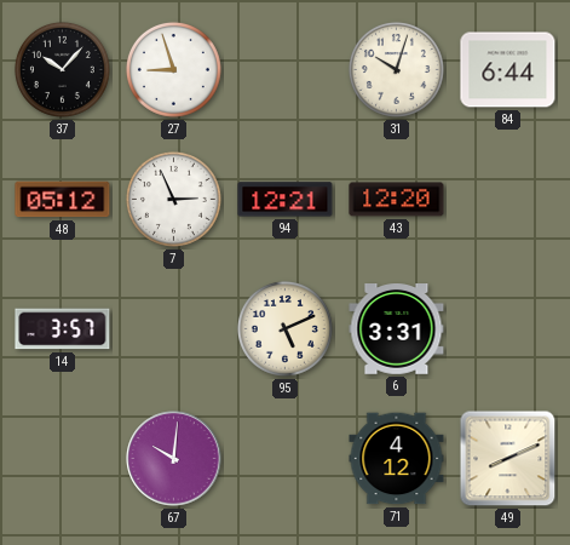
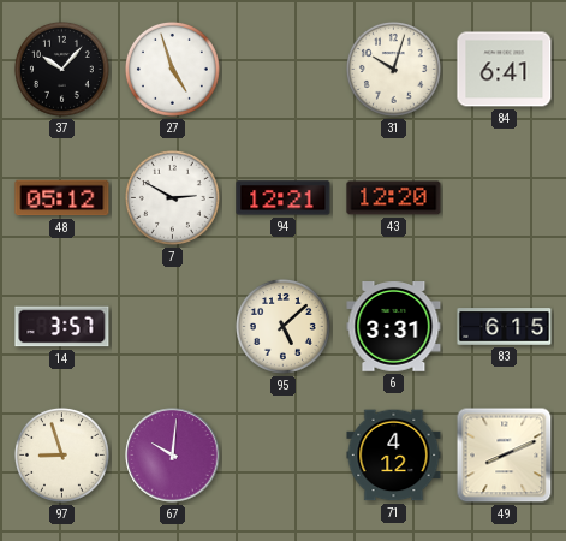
27: 8:57 -> 4:57
84: 6:44 -> 6:41
7: 2:56 -> 2:50
95: 5:11 -> 5:08
83: none -> 6:15
97: none -> 8:57
